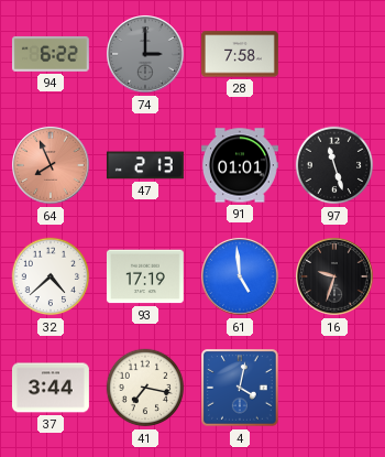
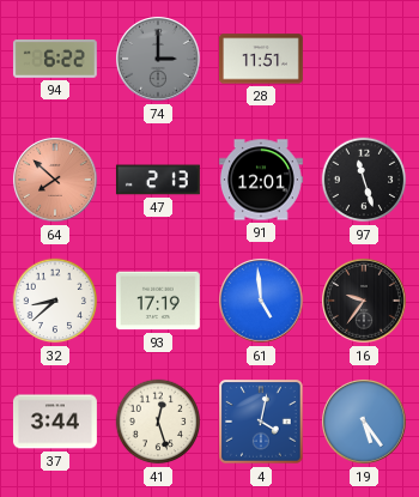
28: 7:58 -> 11:51
64: 7:56 -> 7:52
91: 01:01 -> 12:01
32: 4:38 -> 8:38
16: 9:33 -> 9:36
41: 7:17 -> 12:27
19: none -> 5:24
